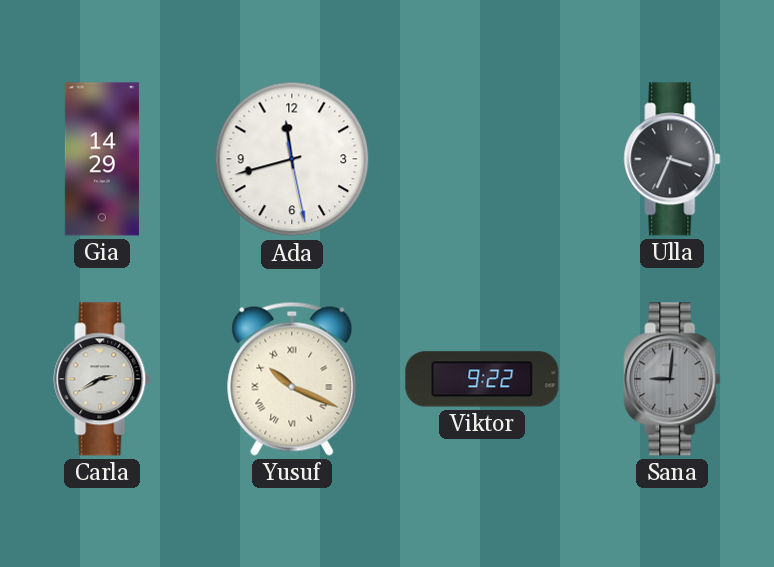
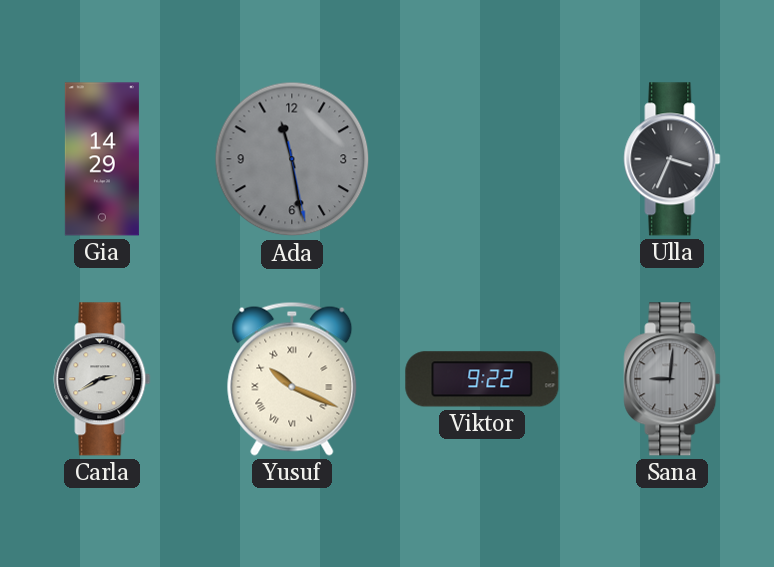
Ada: 11:42 -> 11:28
Ada dial: white -> grey
